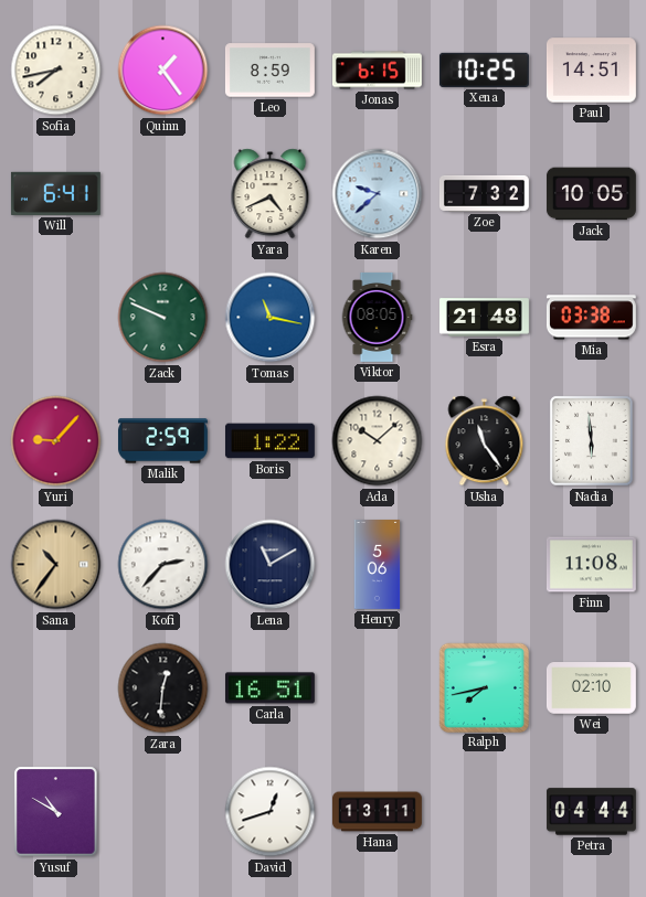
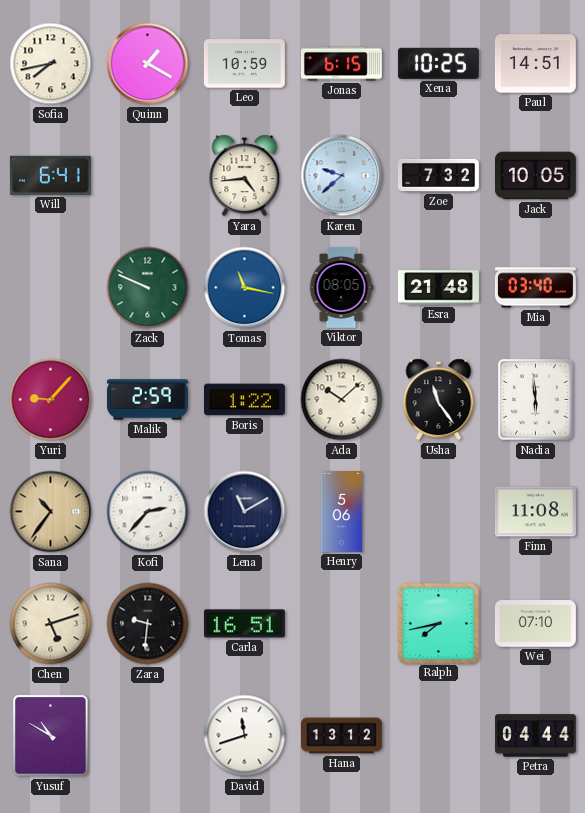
Quinn: 1:24 -> 1:20
Leo: 8:59 -> 10:59
Yara: 4:41 -> 4:44
Mia: 03:38 -> 03:40
Chen: none -> 5:12
Zara: 12:31 -> 9:31
Wei: 02:10 -> 07:10
David: 12:42 -> 11:42
Hana: 13:11 -> 13:12
